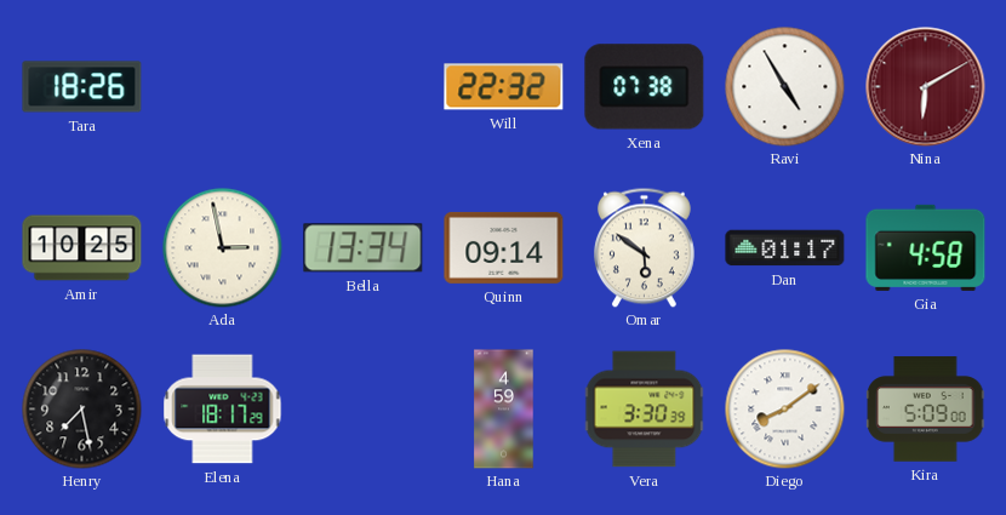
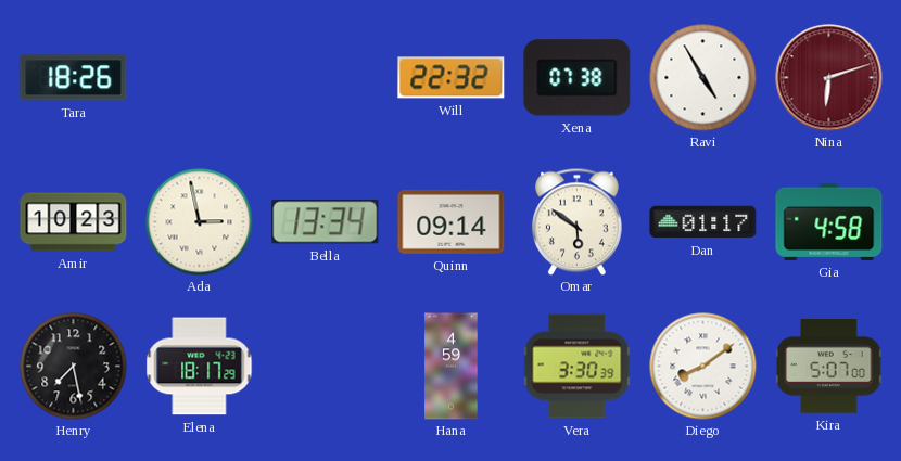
Nina: 6:10 -> 6:12
Amir: 10:25 -> 10:23
Kira: 5:09 -> 5:07
